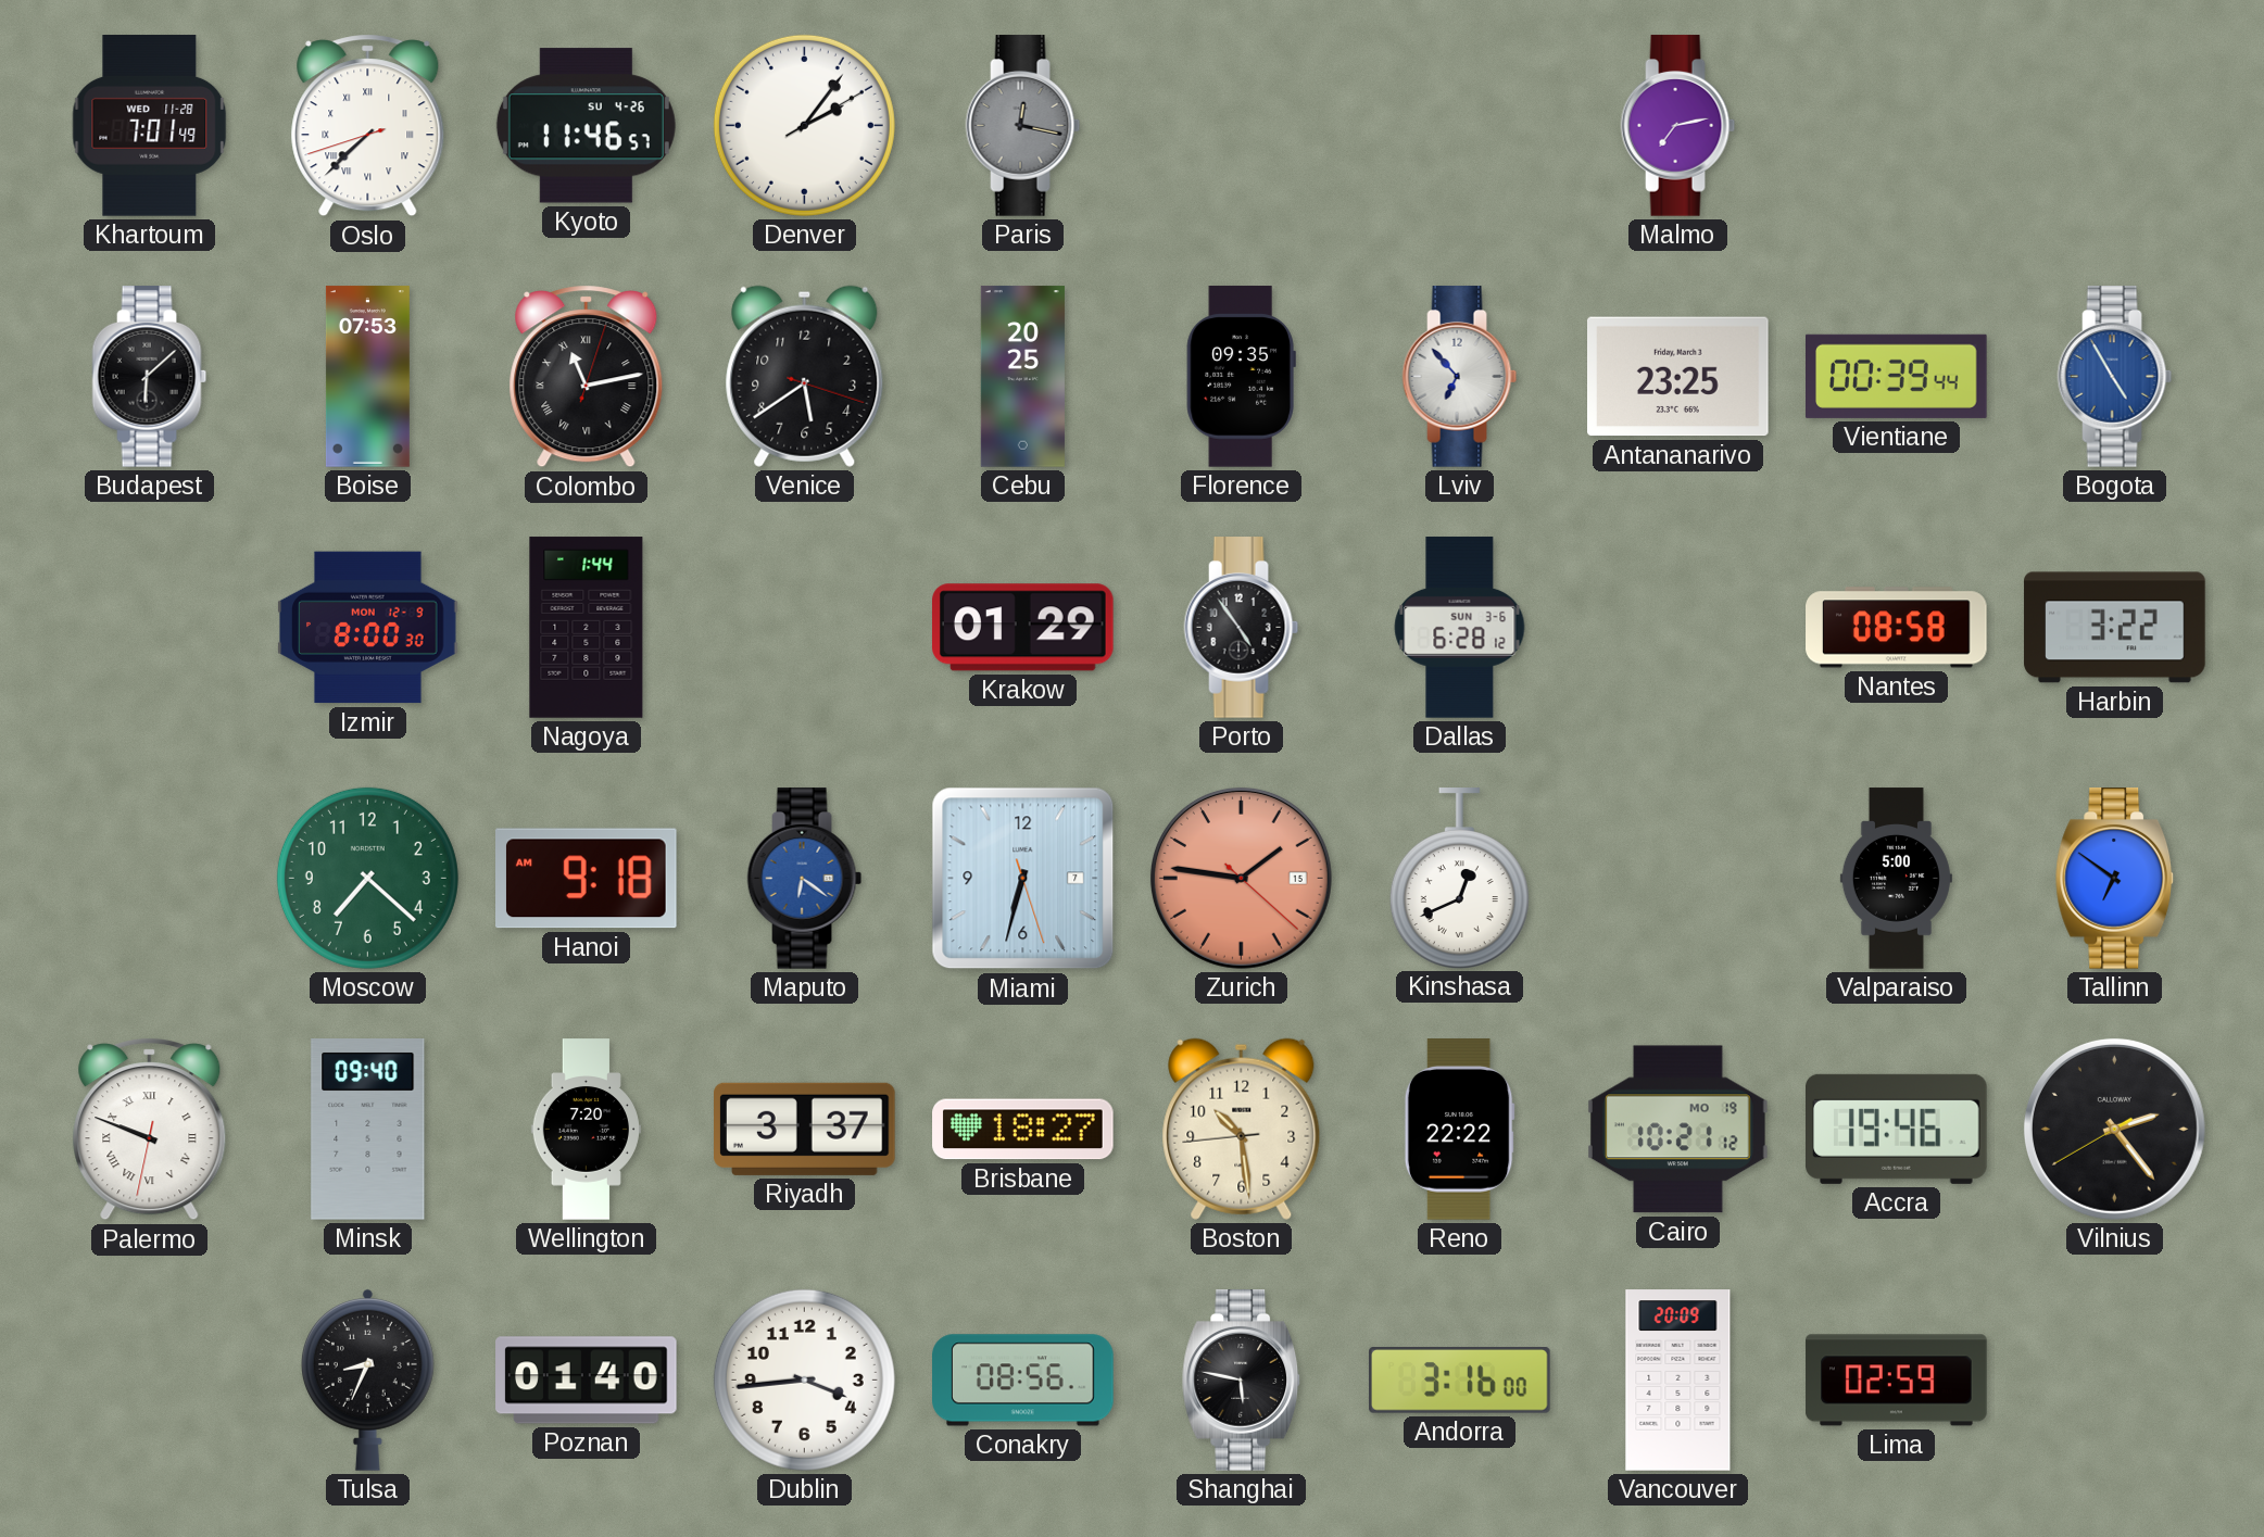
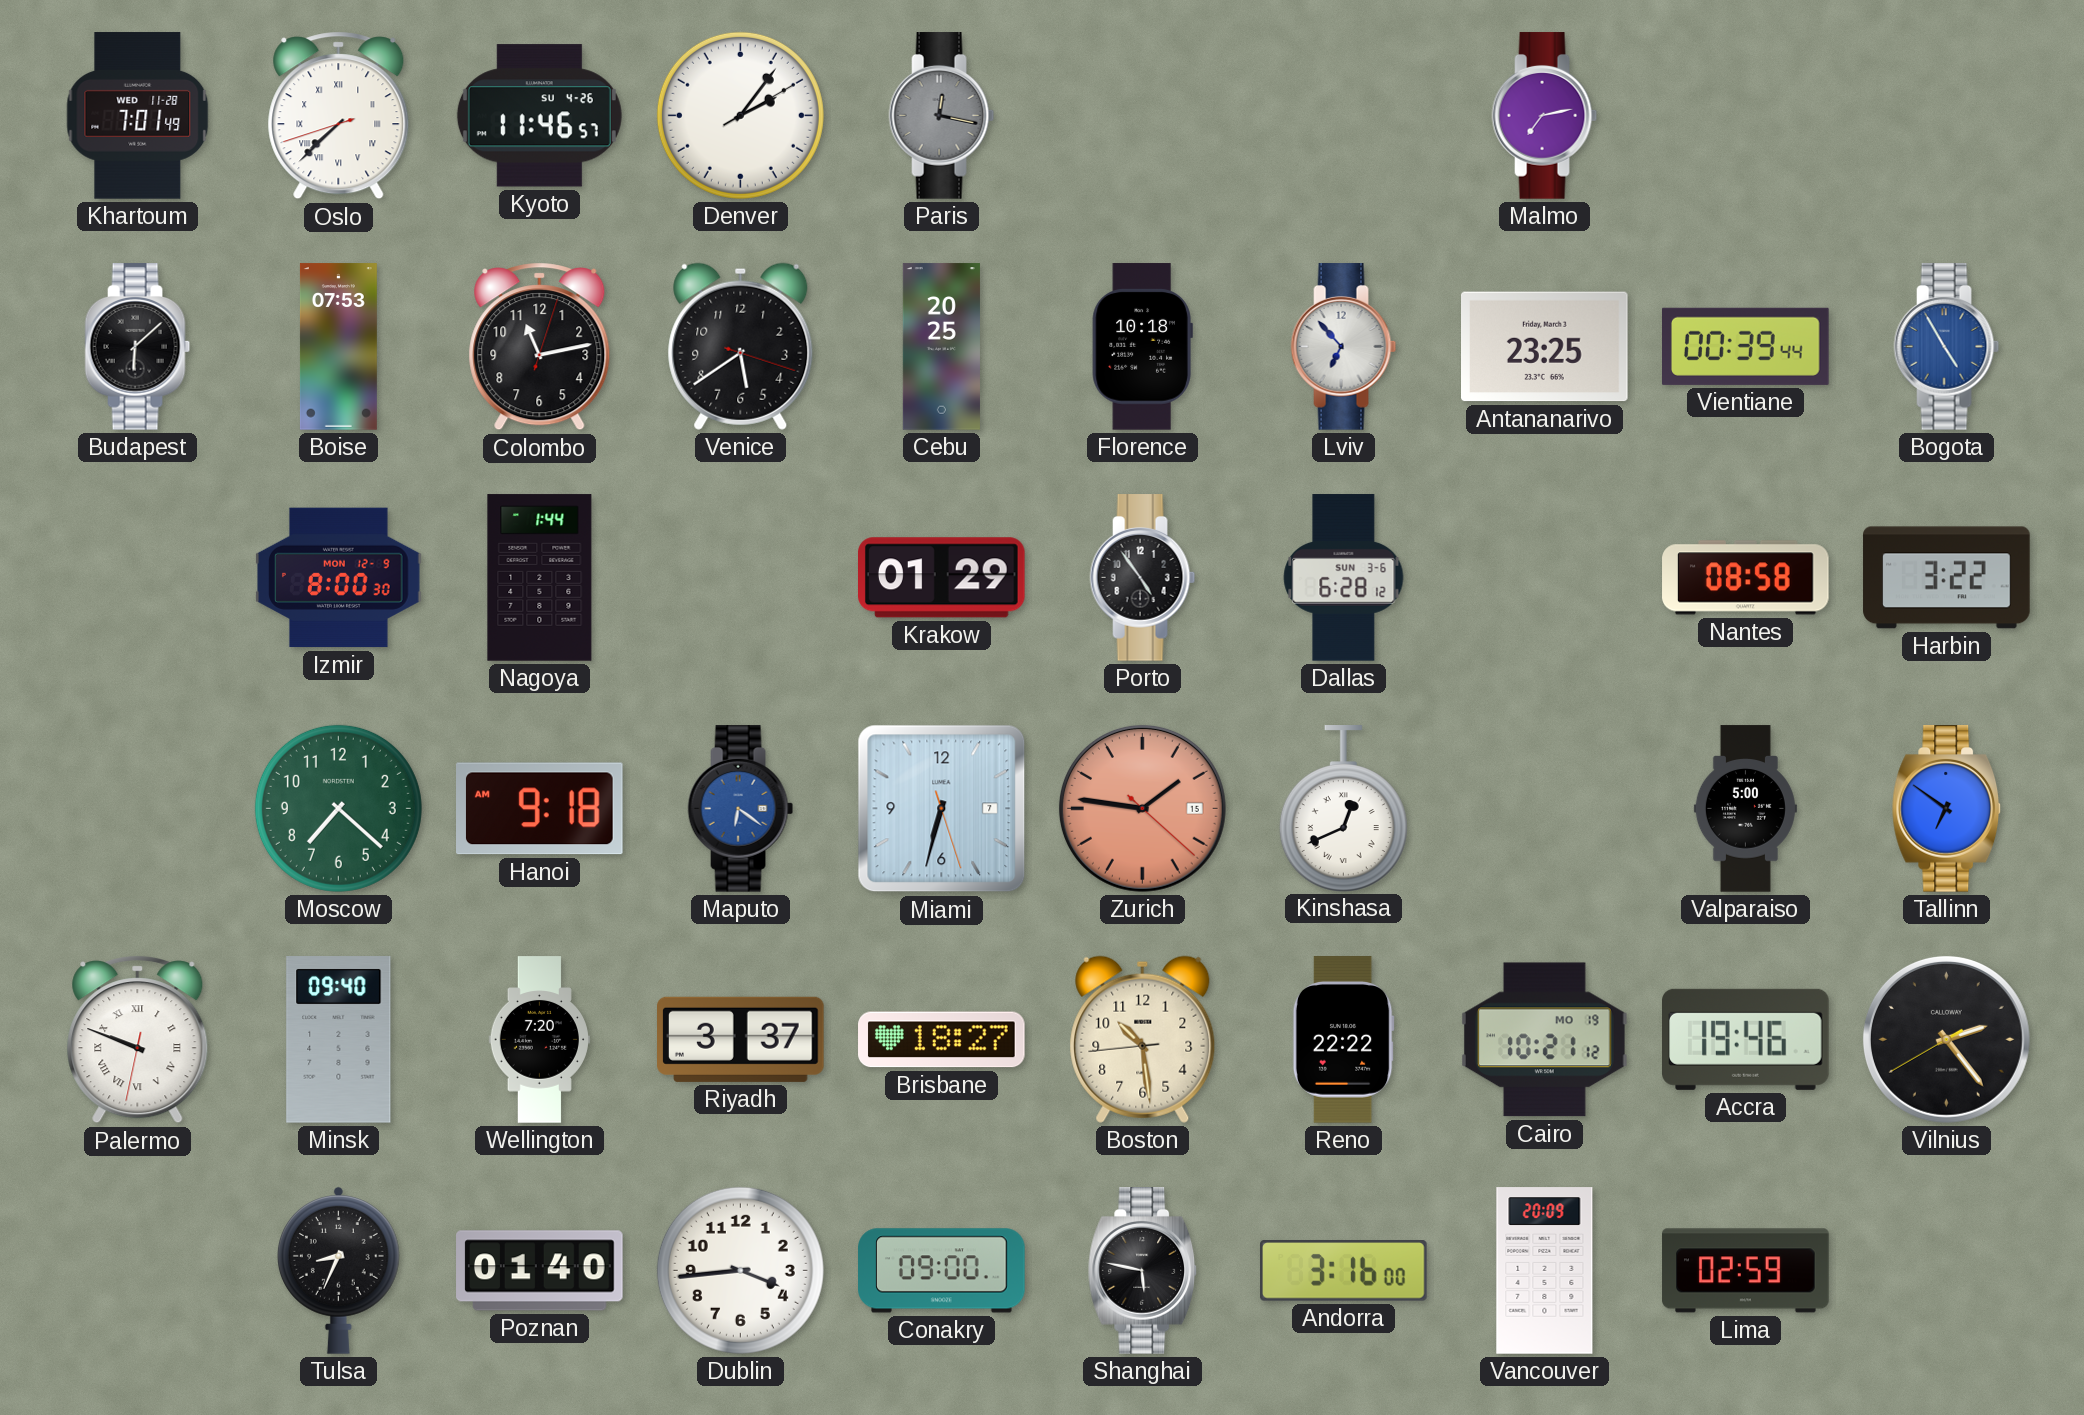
Colombo numerals: Roman -> Arabic
Florence: 09:35 -> 10:18
Conakry: 08:56 -> 09:00
